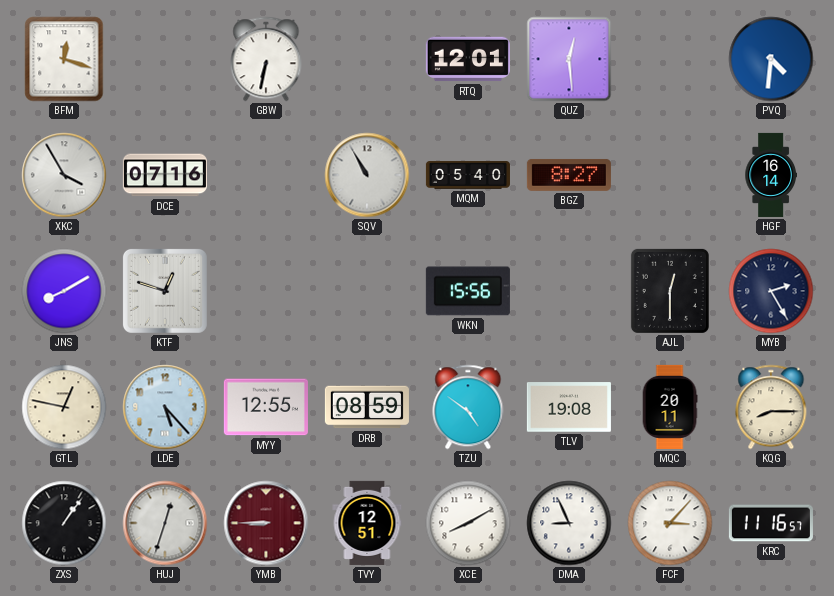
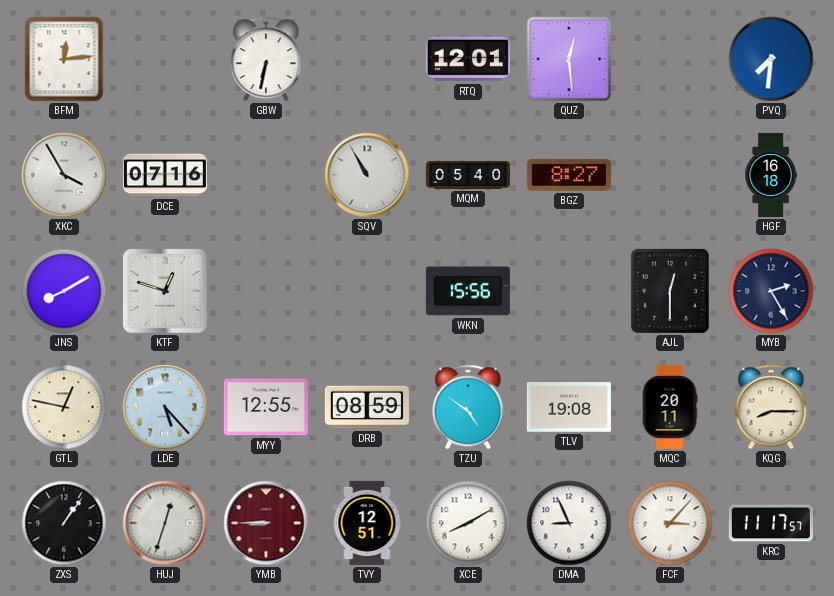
BFM: 12:18 -> 12:14
PVQ: 4:31 -> 7:31
HGF: 16:14 -> 16:18
KRC: 11:16 -> 11:17
